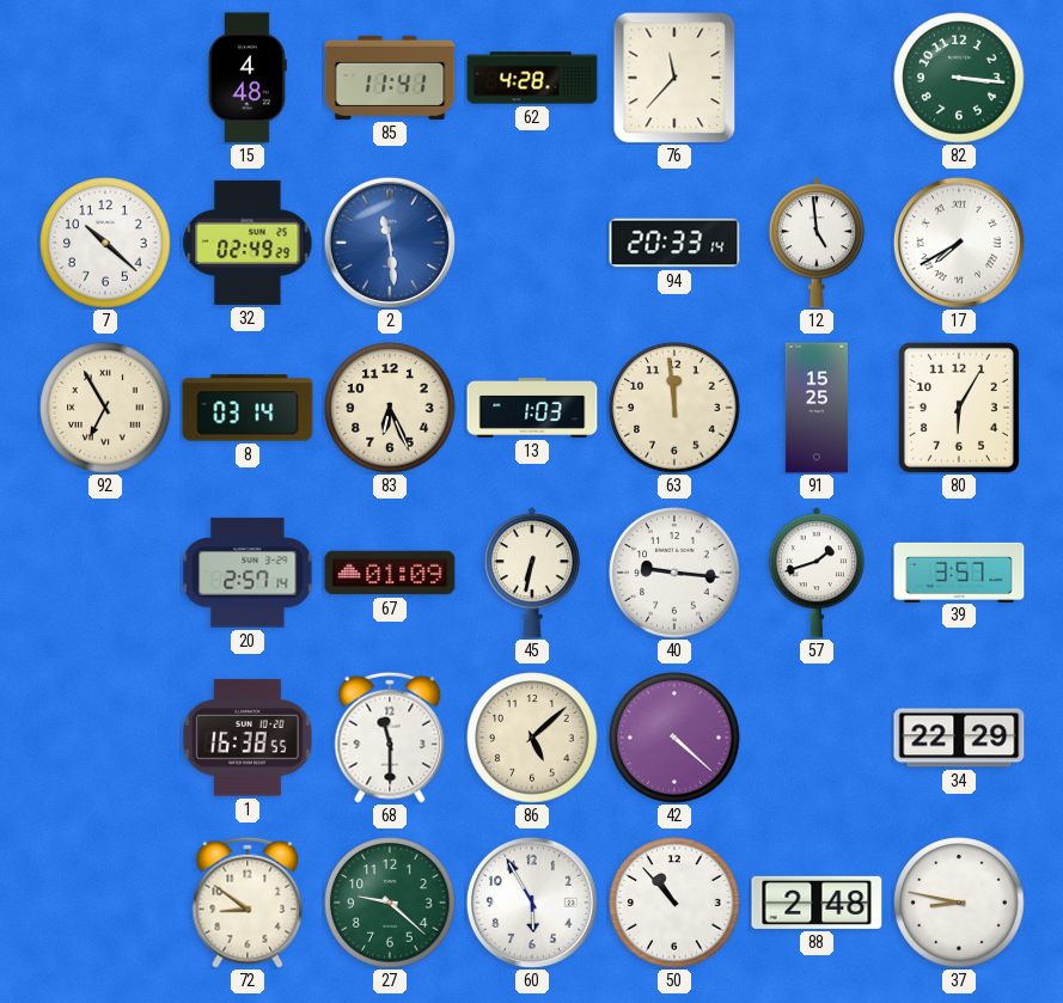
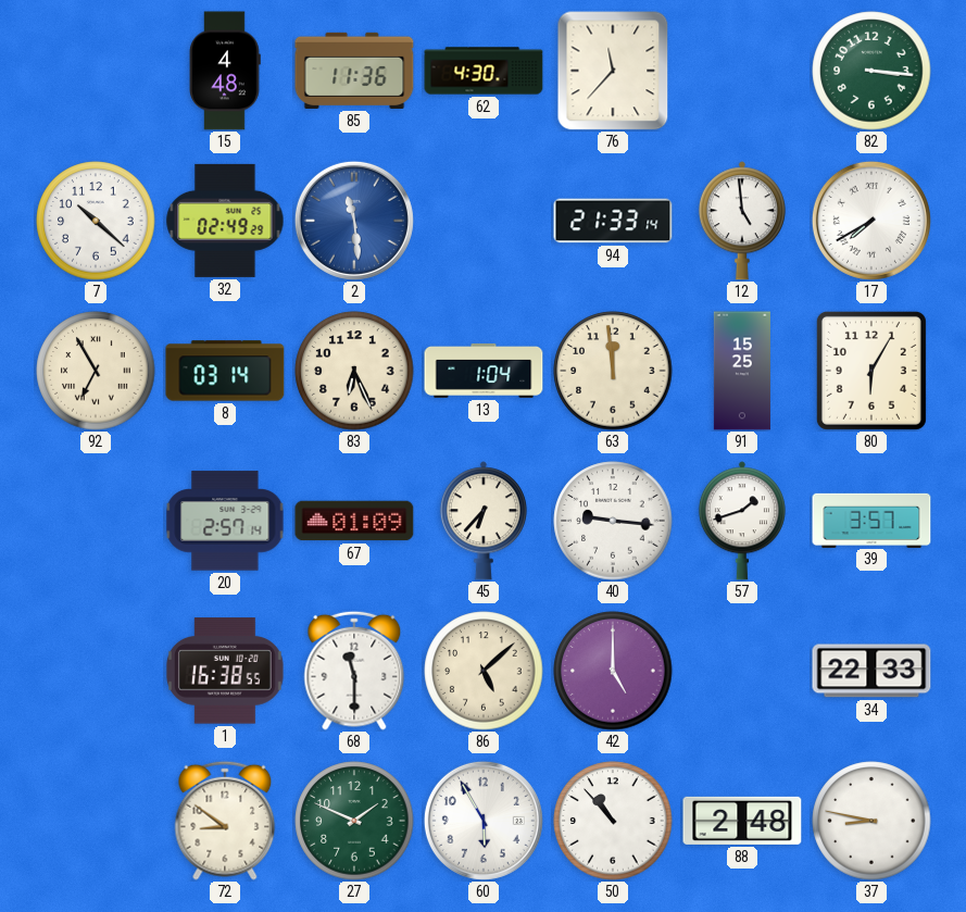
85: 11:41 -> 11:36
62: 4:28 -> 4:30
94: 20:33 -> 21:33
13: 1:03 -> 1:04
45: 6:32 -> 6:37
42: 4:22 -> 5:00
34: 22:29 -> 22:33
27: 9:22 -> 1:49
